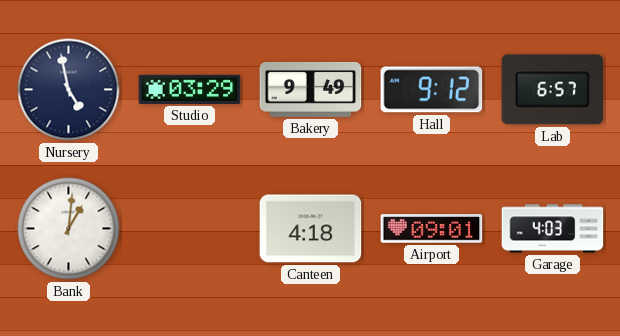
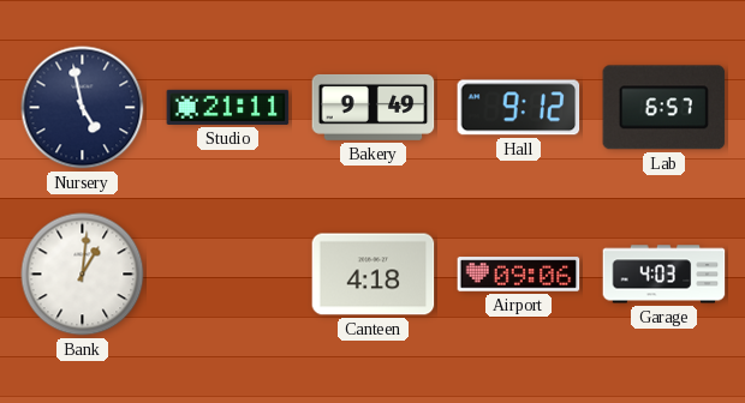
Studio: 03:29 -> 21:11
Airport: 09:01 -> 09:06
